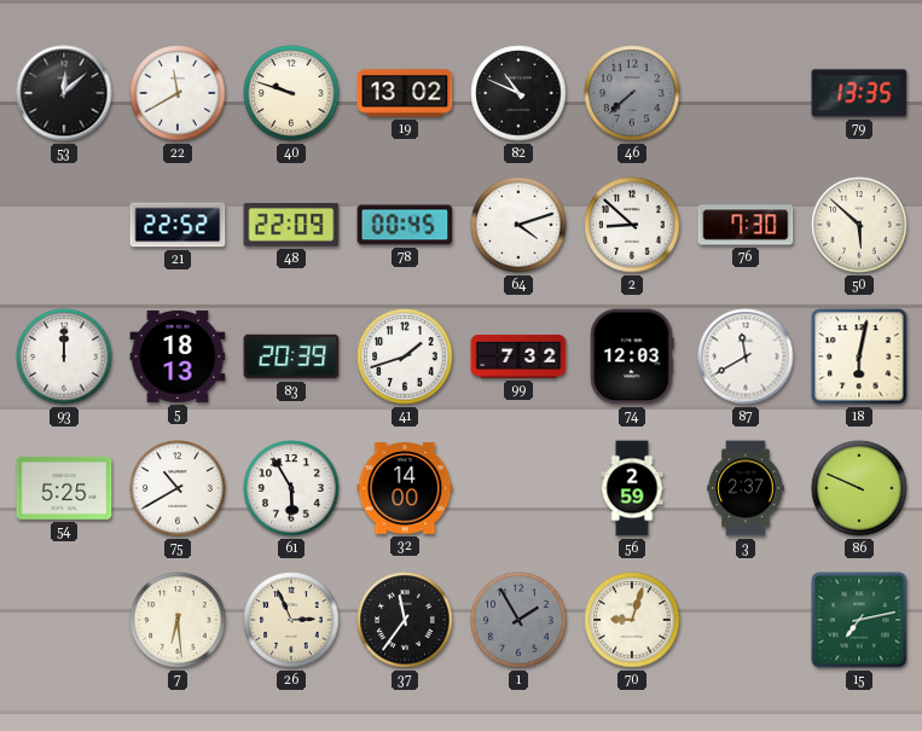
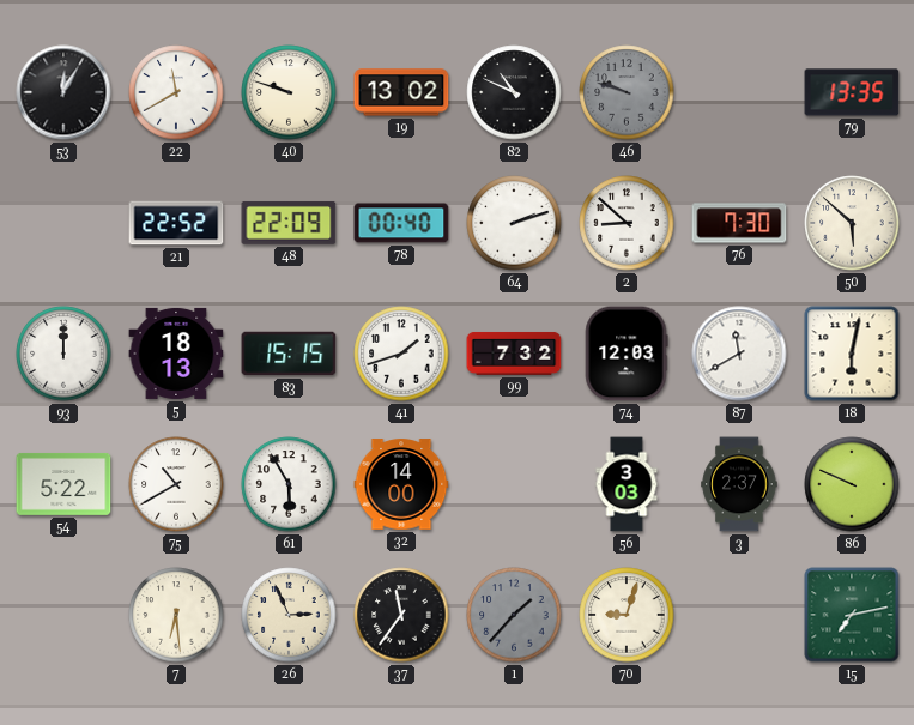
53: 12:08 -> 12:05
46: 7:38 -> 9:48
78: 00:45 -> 00:40
64: 4:12 -> 2:12
83: 20:39 -> 15:15
54: 5:25 -> 5:22
56: 2:59 -> 3:03
1: 1:55 -> 1:37
